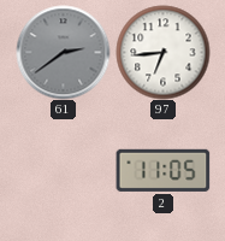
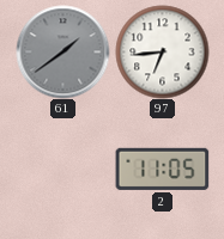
61: 2:39 -> 1:39
